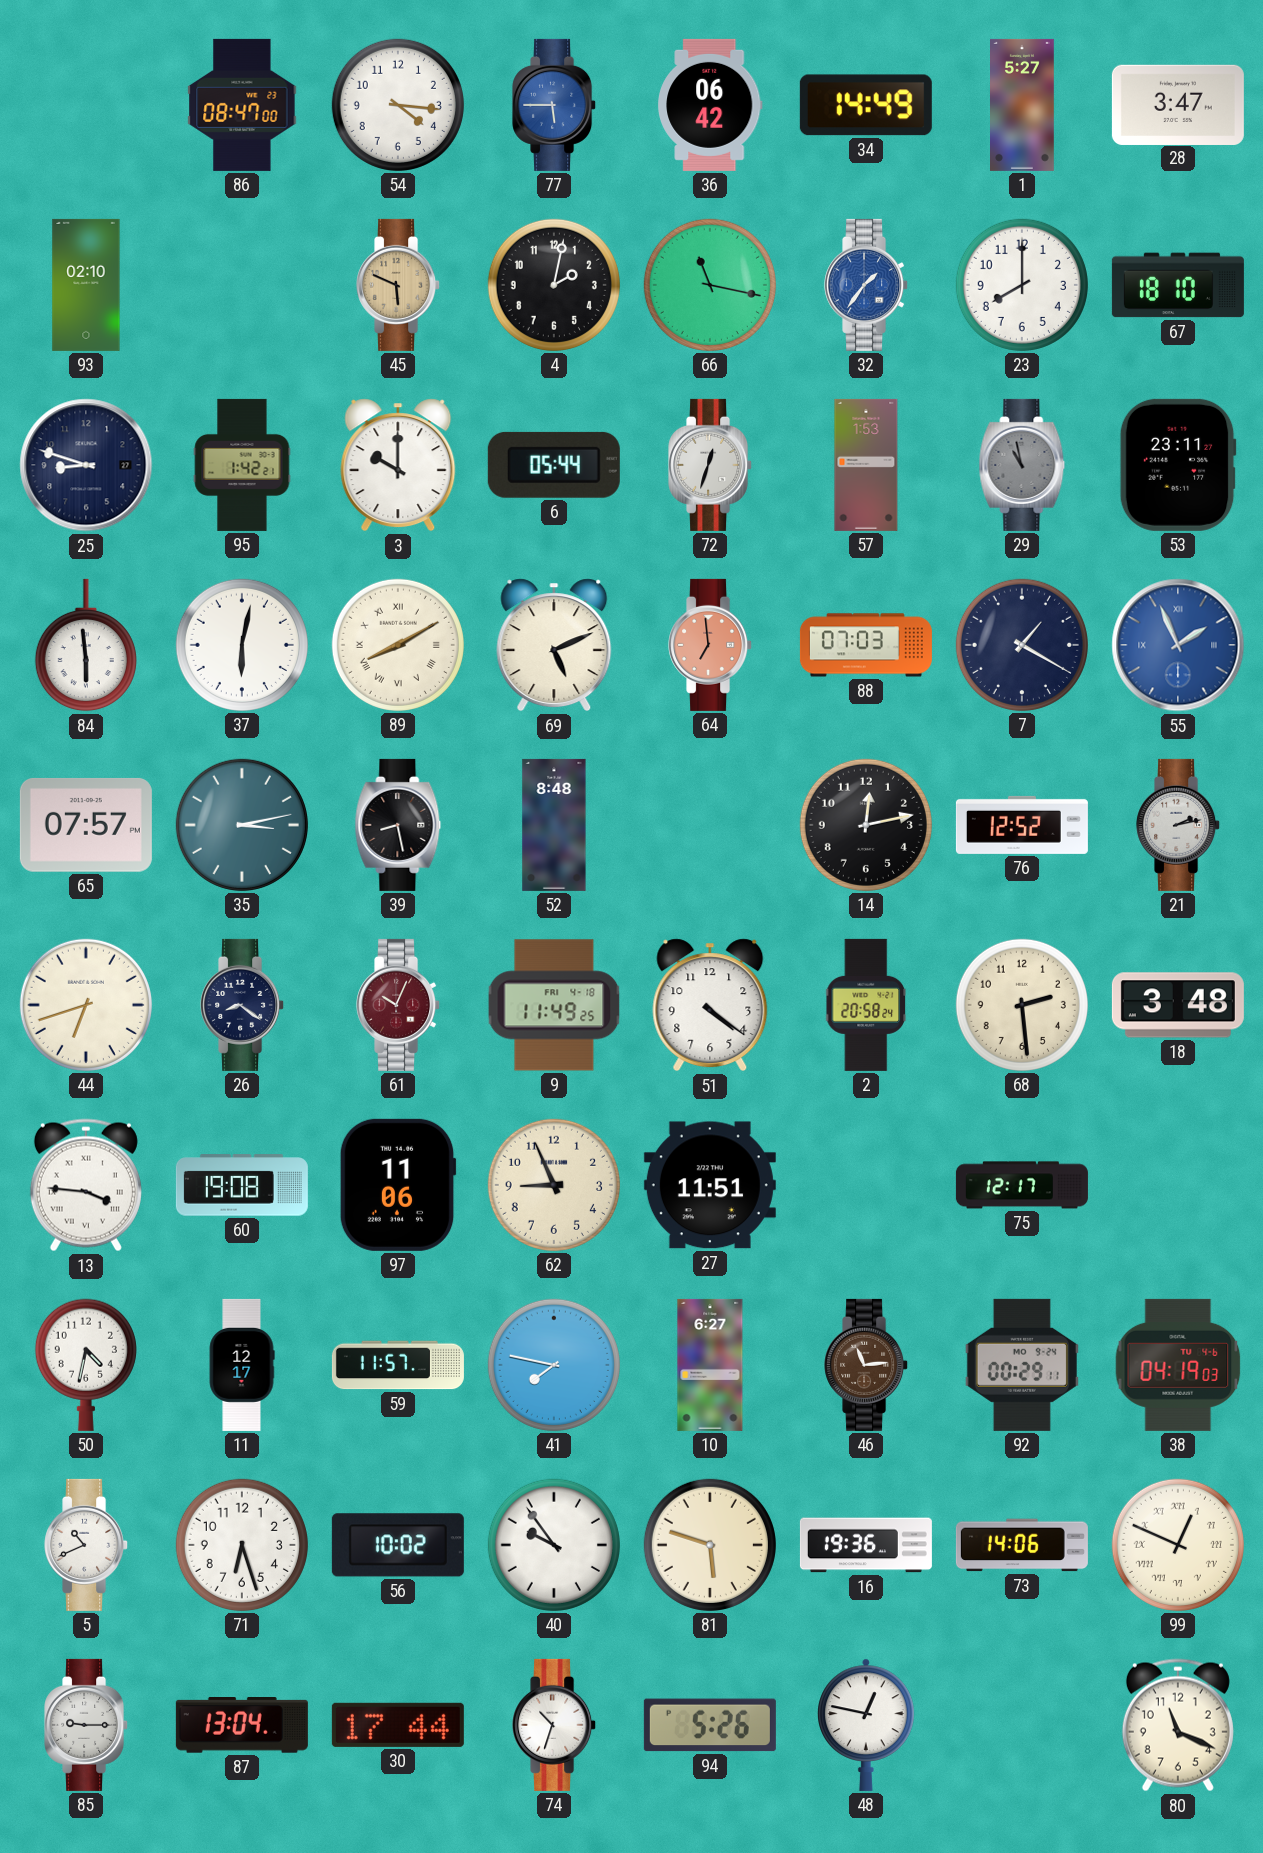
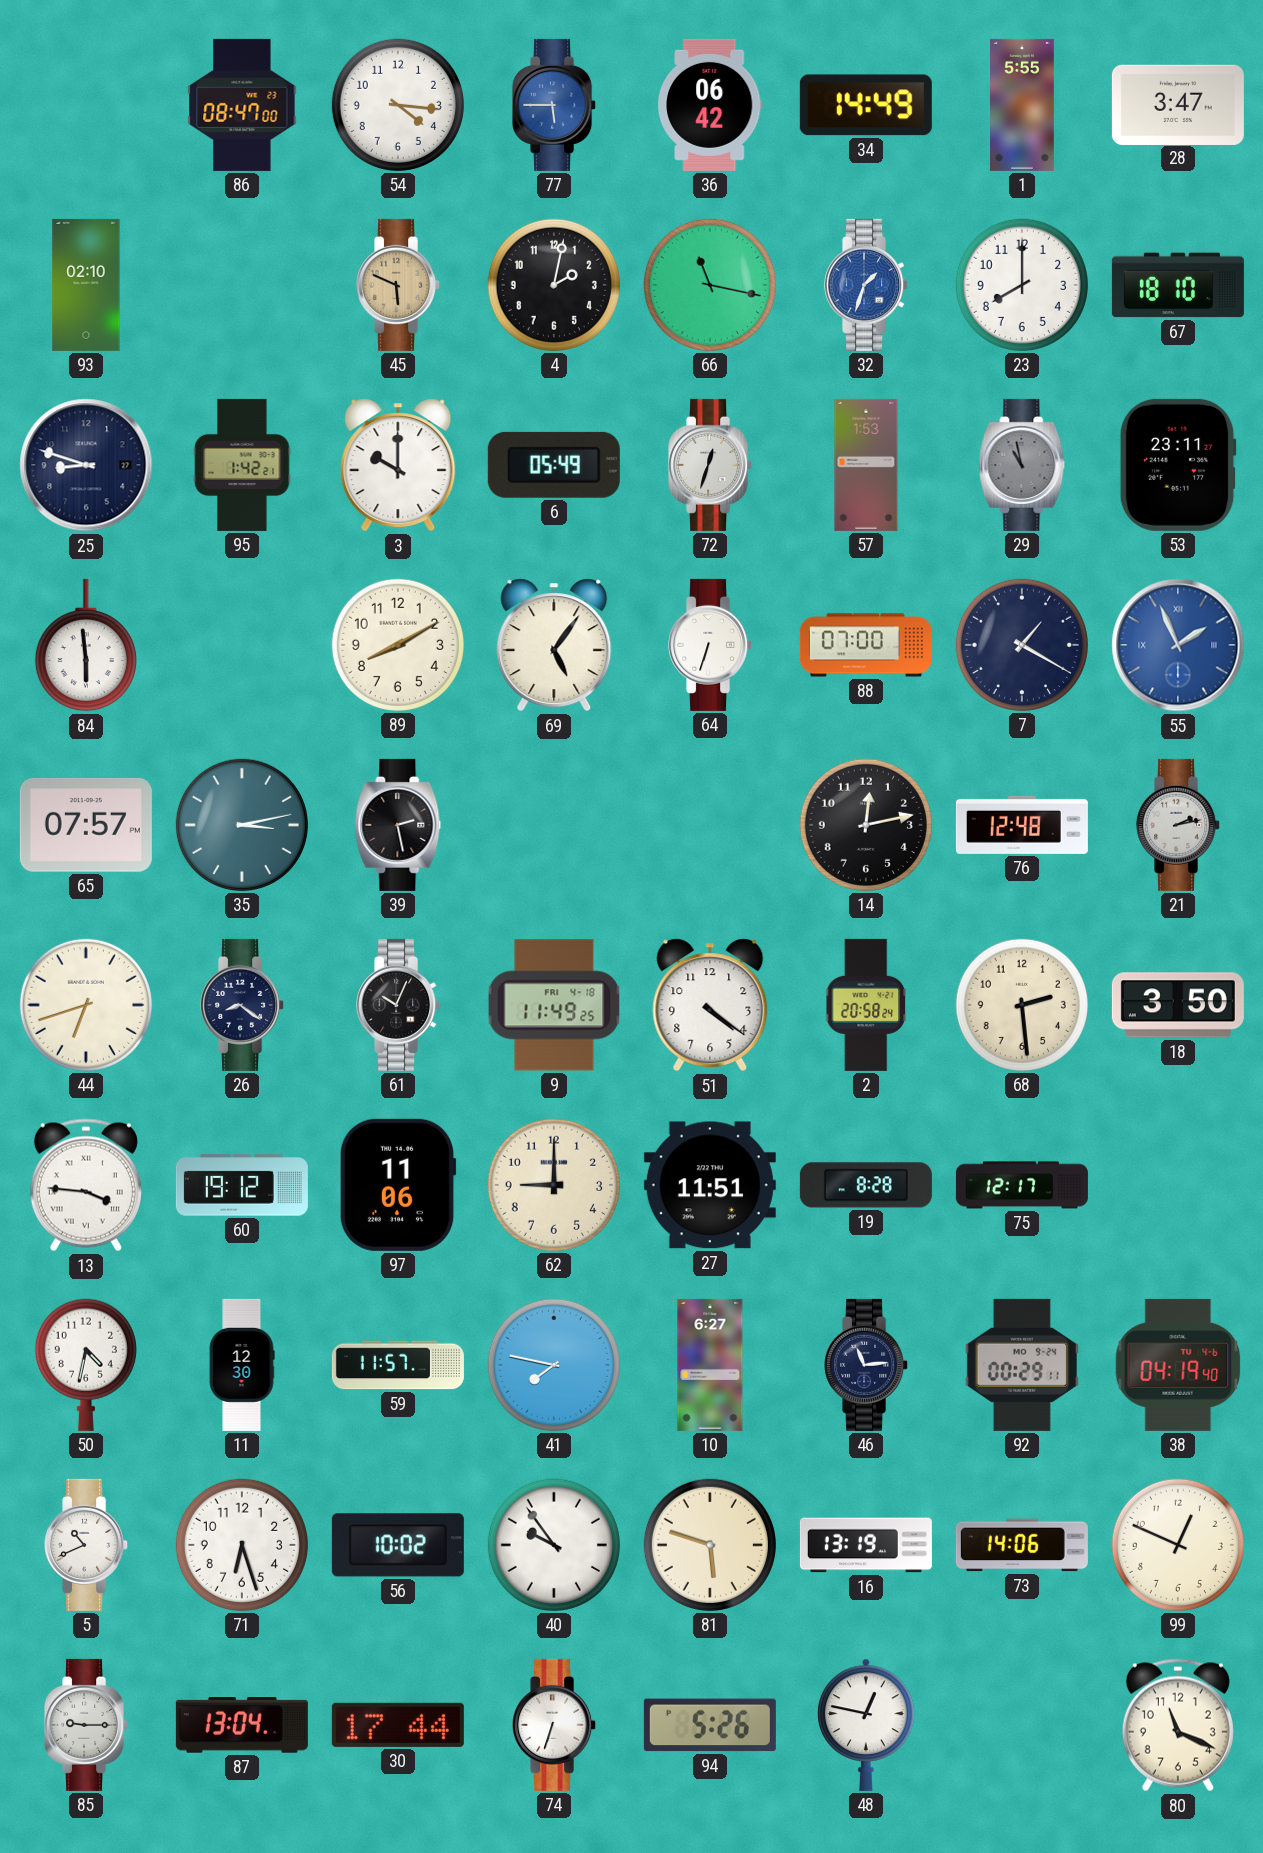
1: 5:27 -> 5:55
32: 1:36 -> 1:33
6: 05:44 -> 05:49
37: 6:02 -> none
89 numerals: Roman -> Arabic
69: 5:11 -> 5:06
64: 6:59 -> 6:33
64 dial: salmon -> white
88: 07:03 -> 07:00
39: 8:28 -> 2:28
52: 8:48 -> none
76: 12:52 -> 12:48
61 dial: burgundy -> black
18: 3:48 -> 3:50
60: 19:08 -> 19:12
62: 8:56 -> 9:00
19: none -> 8:28
11: 12:17 -> 12:30
46 dial: brown -> navy
38: 04:19:03 -> 04:19:40
16: 19:36 -> 13:19
99 numerals: Roman -> Arabic
74: 10:33 -> 6:33
